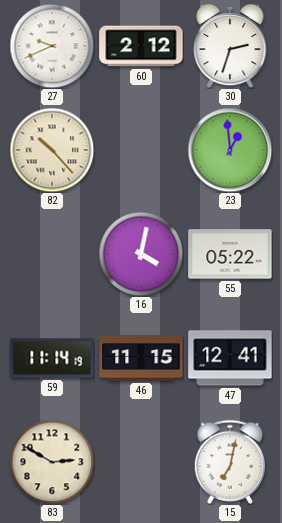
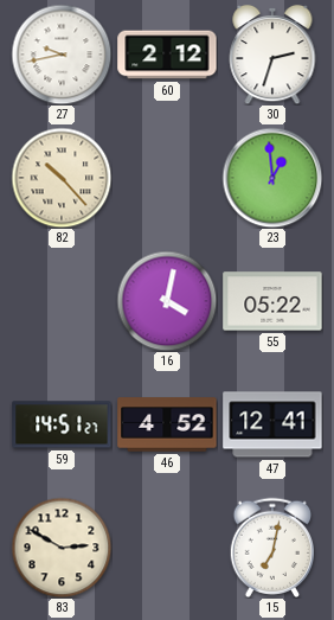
27: 9:41 -> 9:43
59: 11:14 -> 14:51
46: 11:15 -> 4:52
